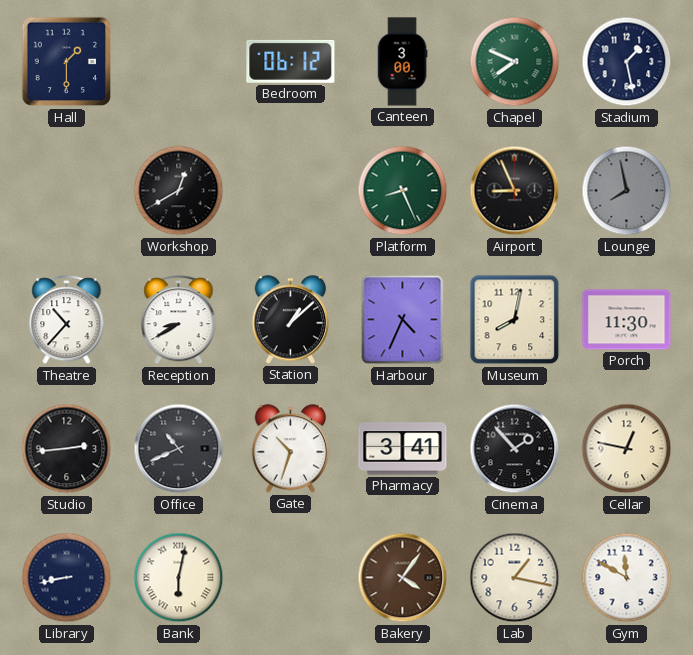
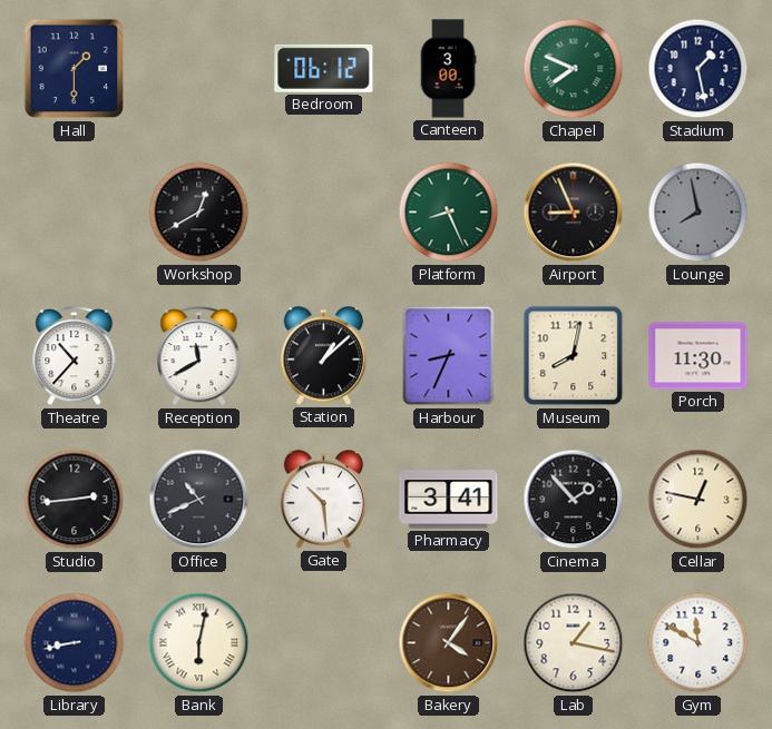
Reception: 8:40 -> 11:40
Harbour: 4:34 -> 8:34
Gate: 10:33 -> 10:29
